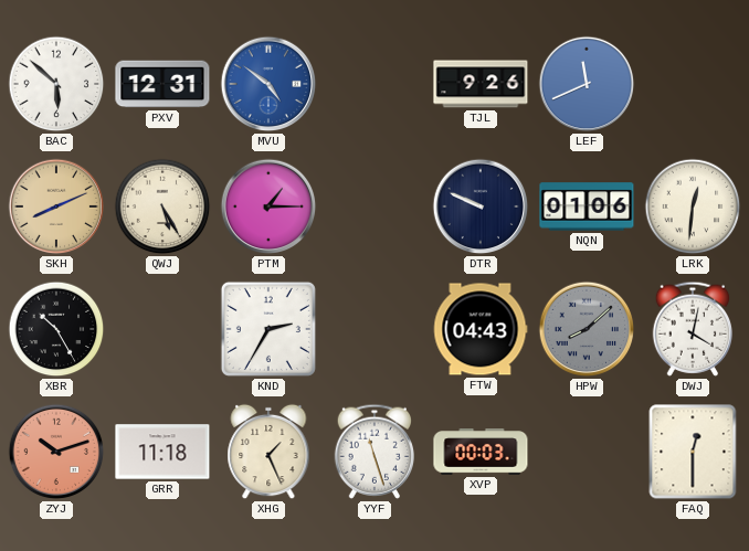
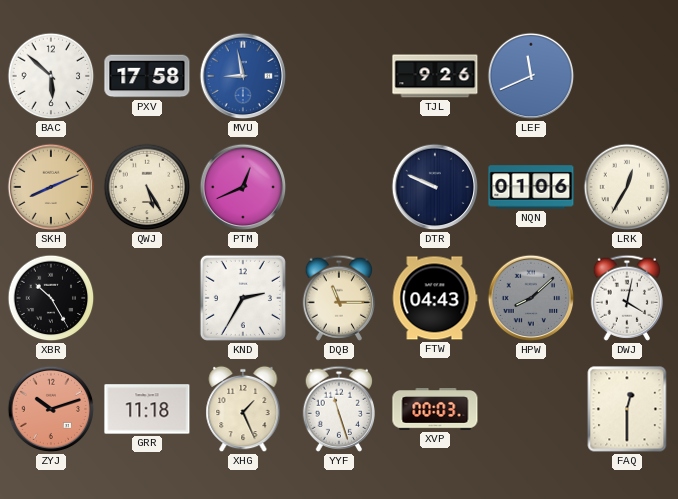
PXV: 12:31 -> 17:58
MVU: 4:51 -> 8:58
PTM: 1:15 -> 12:41
LRK: 12:31 -> 12:35
DQB: none -> 11:15
